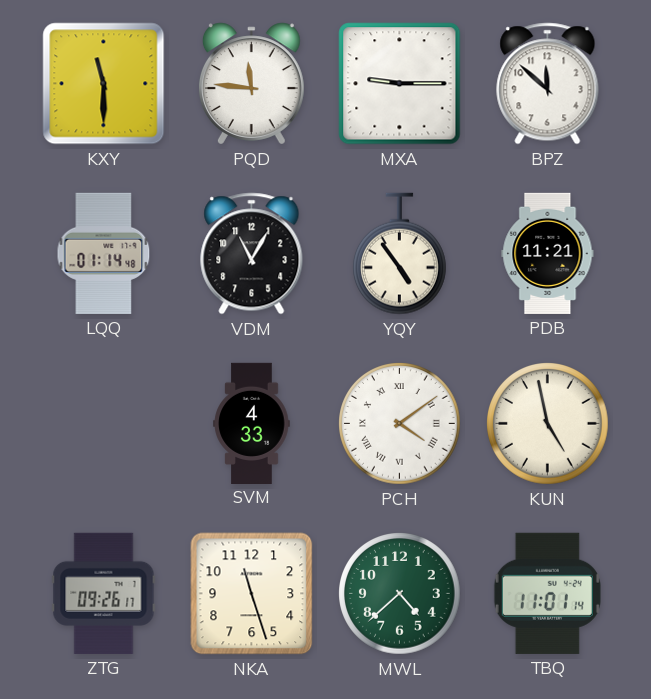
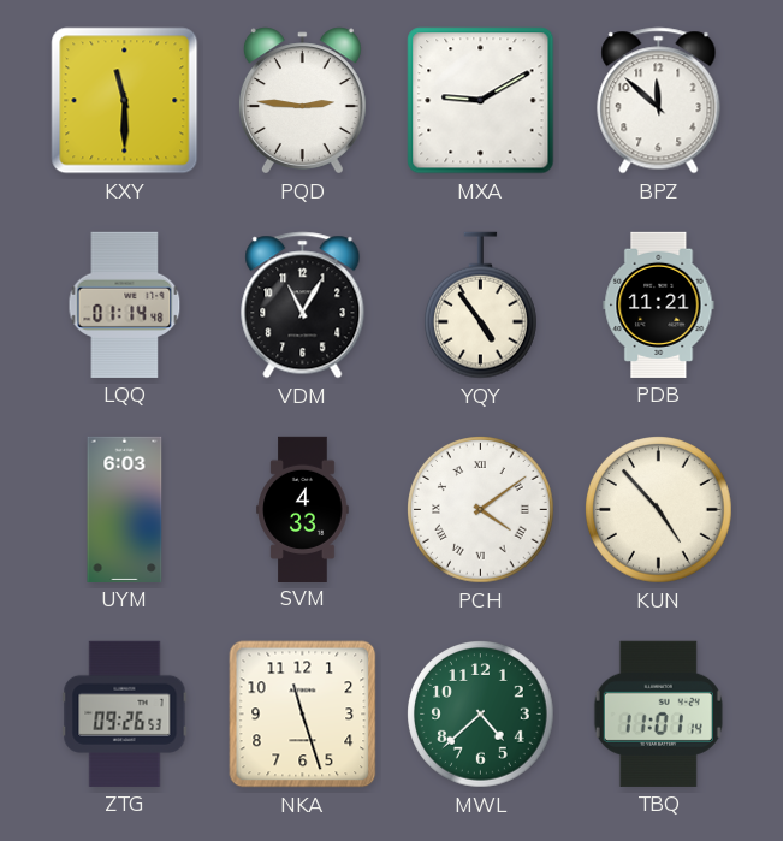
PQD: 11:46 -> 2:46
MXA: 9:15 -> 9:10
UYM: none -> 6:03
KUN: 4:58 -> 4:53
ZTG: 09:26:17 -> 09:26:53
